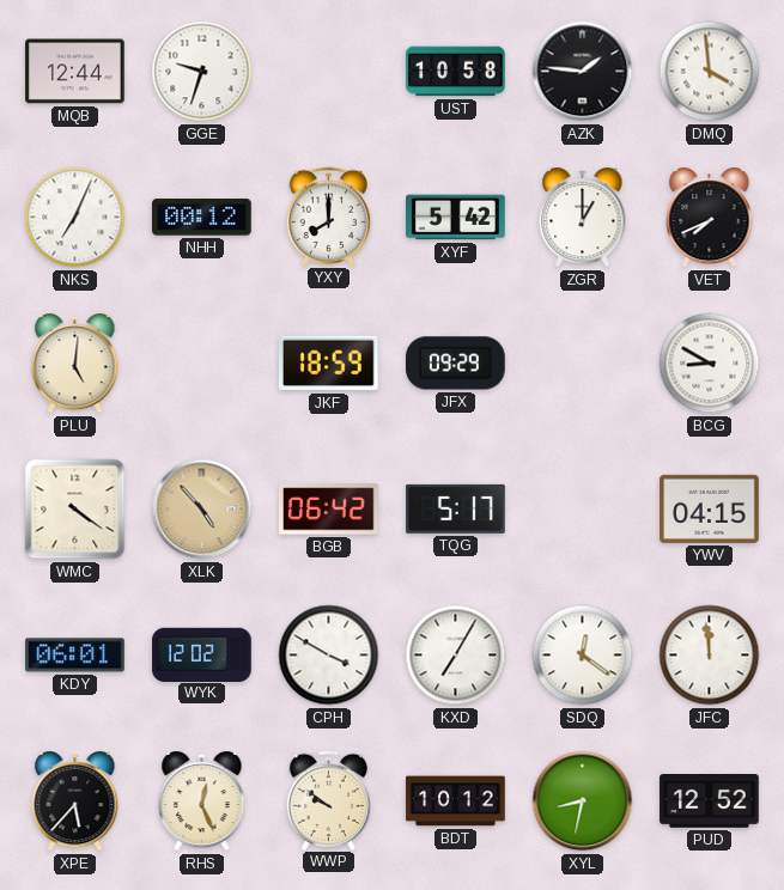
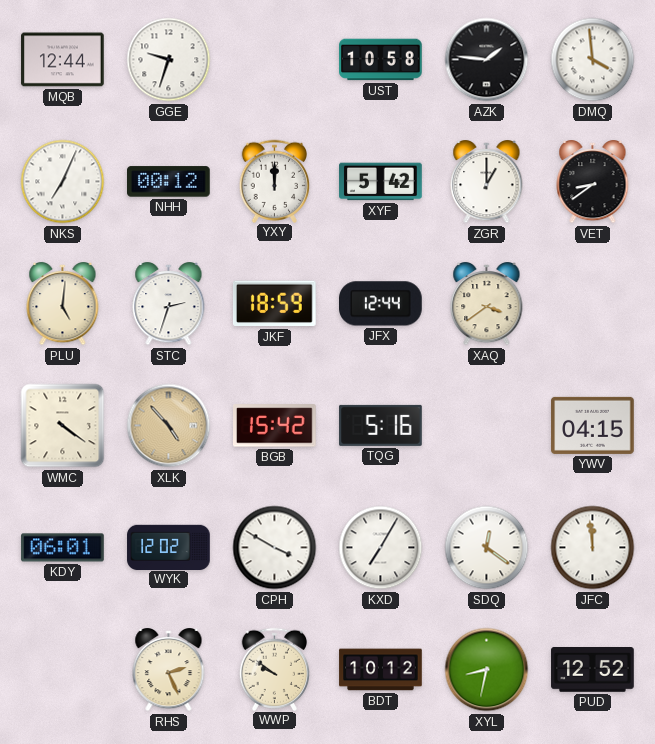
YXY: 8:00 -> 12:00
VET: 7:41 -> 8:39
STC: none -> 2:33
JFX: 09:29 -> 12:44
XAQ: none -> 3:39
BCG: 8:50 -> none
BGB: 06:42 -> 15:42
TQG: 5:17 -> 5:16
XPE: 5:37 -> none
RHS: 12:26 -> 2:26
